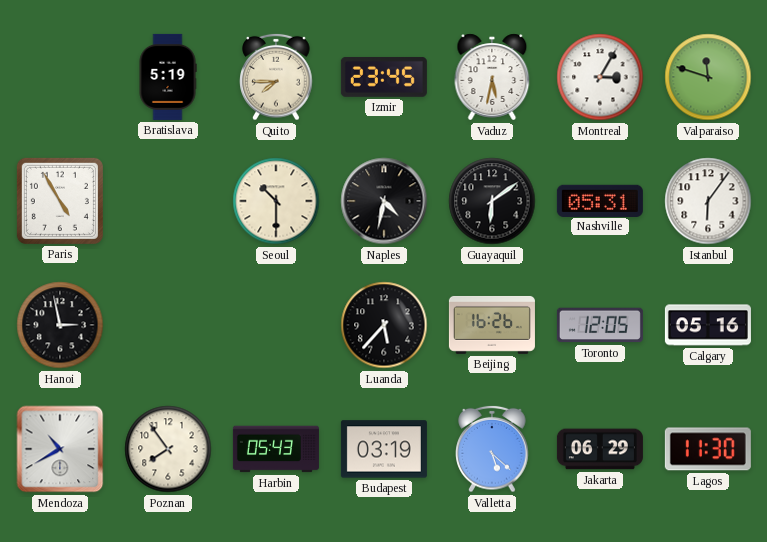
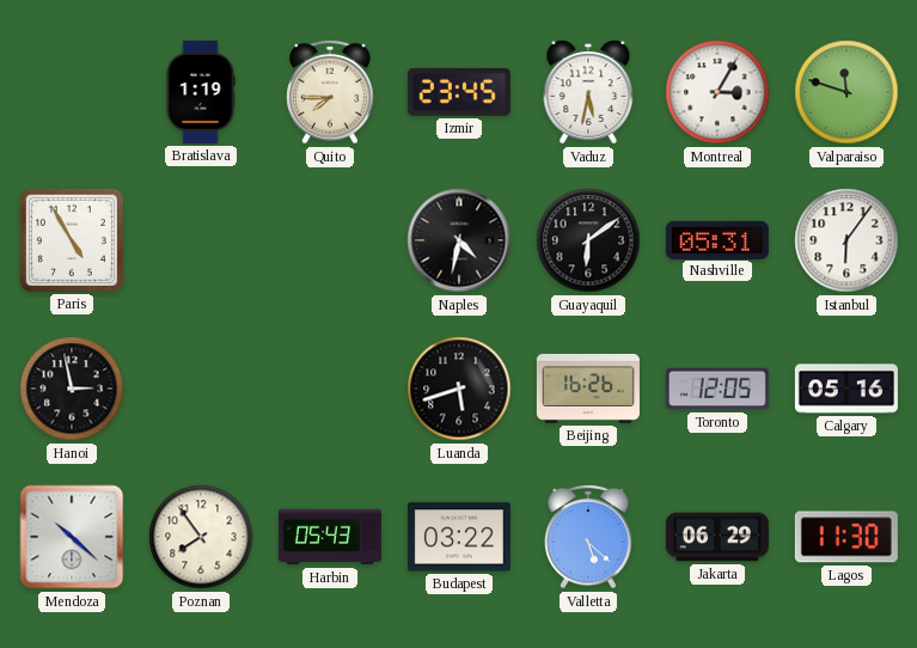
Bratislava: 5:19 -> 1:19
Seoul: 10:30 -> none
Luanda: 5:37 -> 5:42
Mendoza: 10:40 -> 10:22
Budapest: 03:19 -> 03:22
